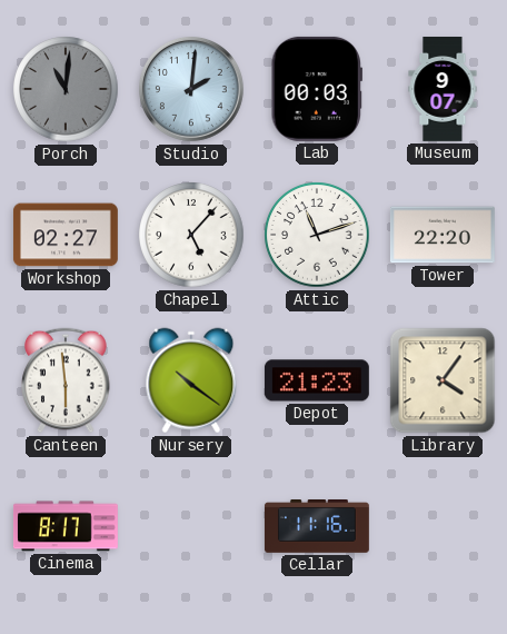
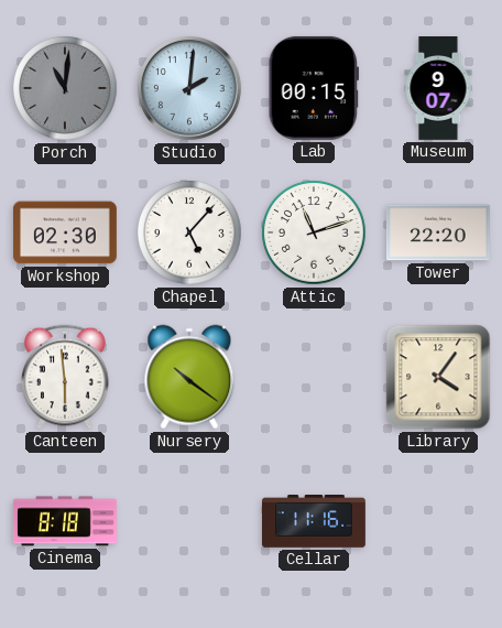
Lab: 00:03 -> 00:15
Workshop: 02:27 -> 02:30
Depot: 21:23 -> none
Cinema: 8:17 -> 8:18
